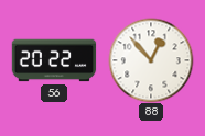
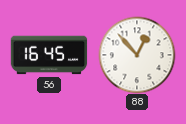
56: 20:22 -> 16:45
